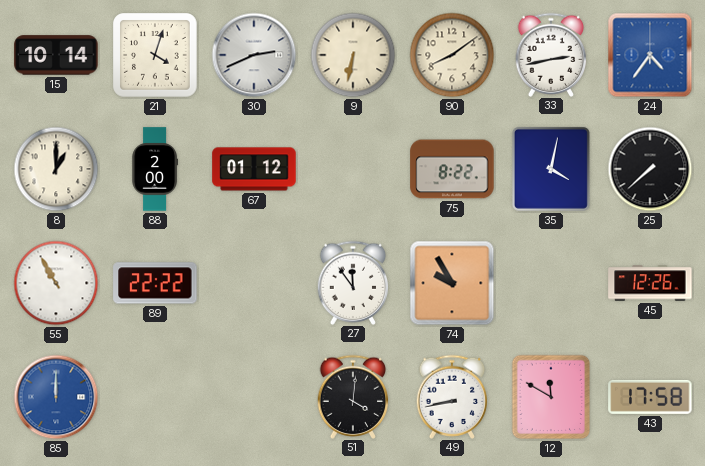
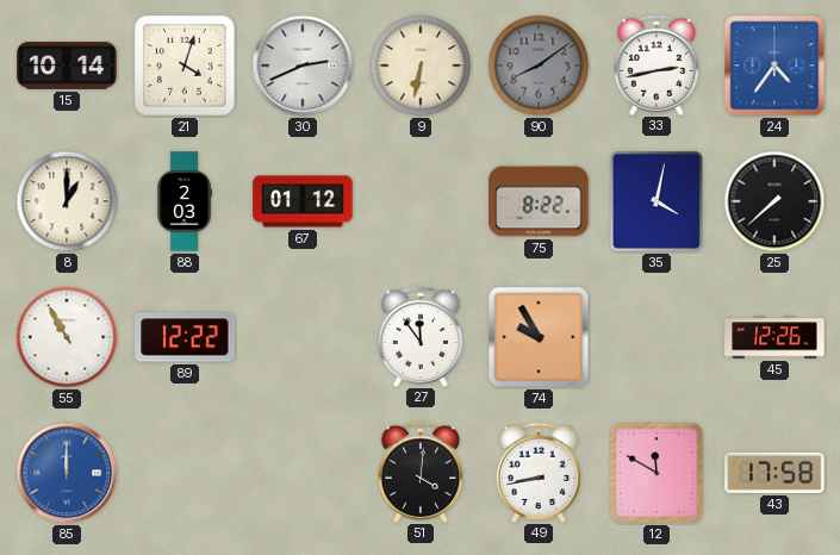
90 dial: cream -> grey
88: 2:00 -> 2:03
89: 22:22 -> 12:22
